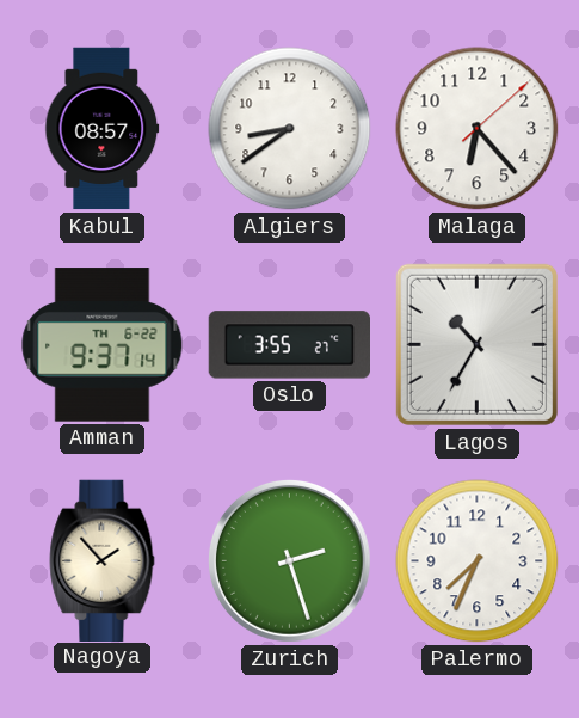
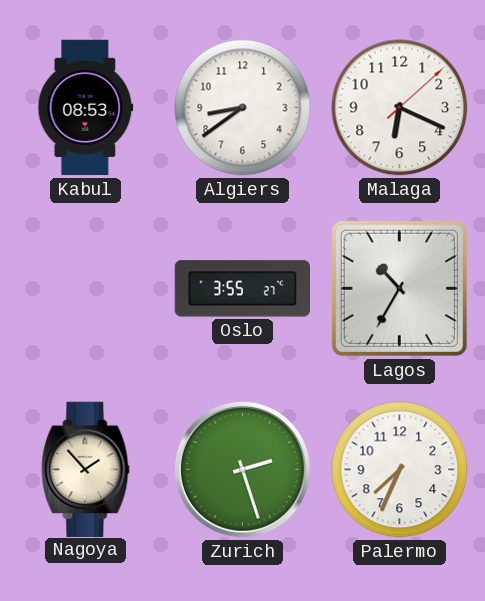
Kabul: 08:57 -> 08:53
Malaga: 6:23 -> 6:19
Amman: 9:37 -> none
